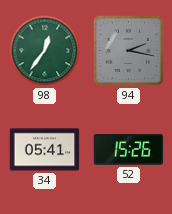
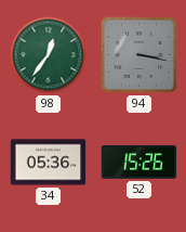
94: 2:17 -> 3:17
34: 05:41 -> 05:36
